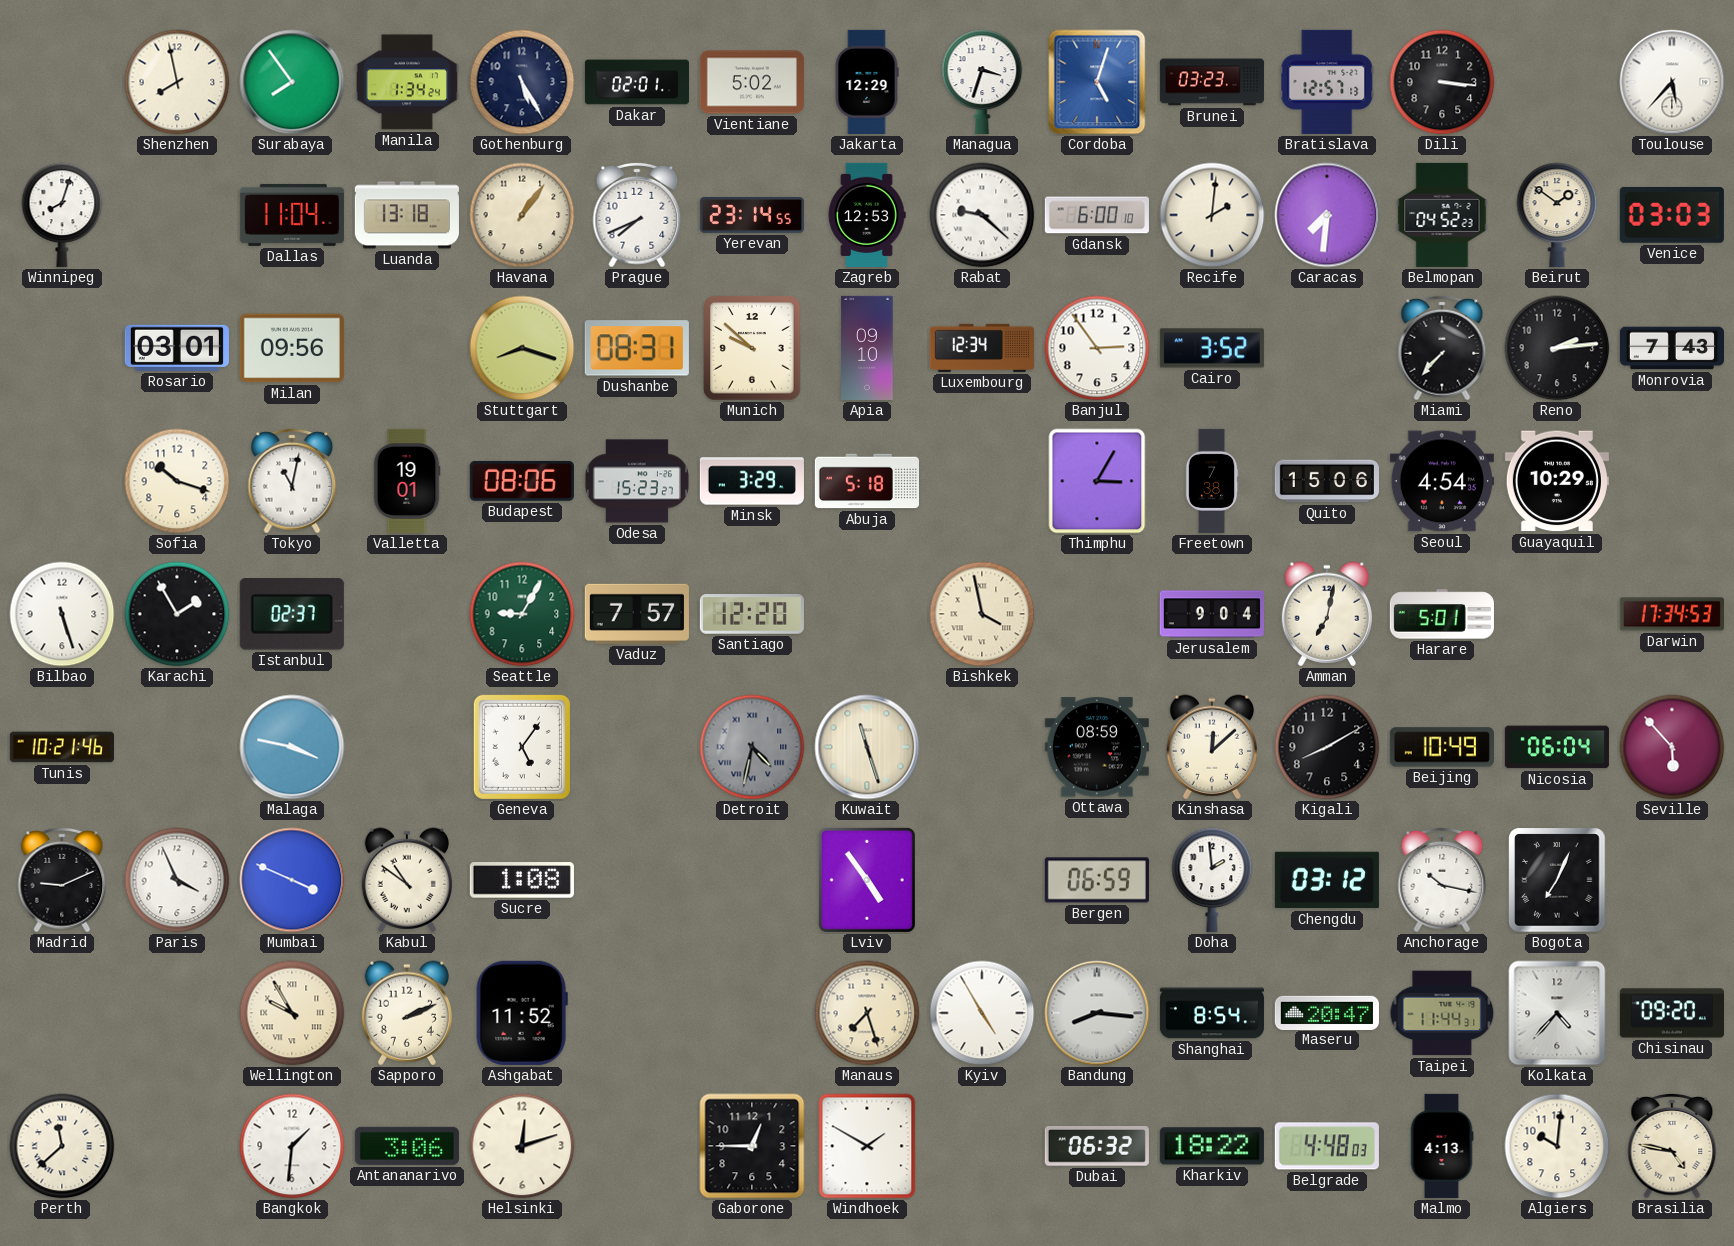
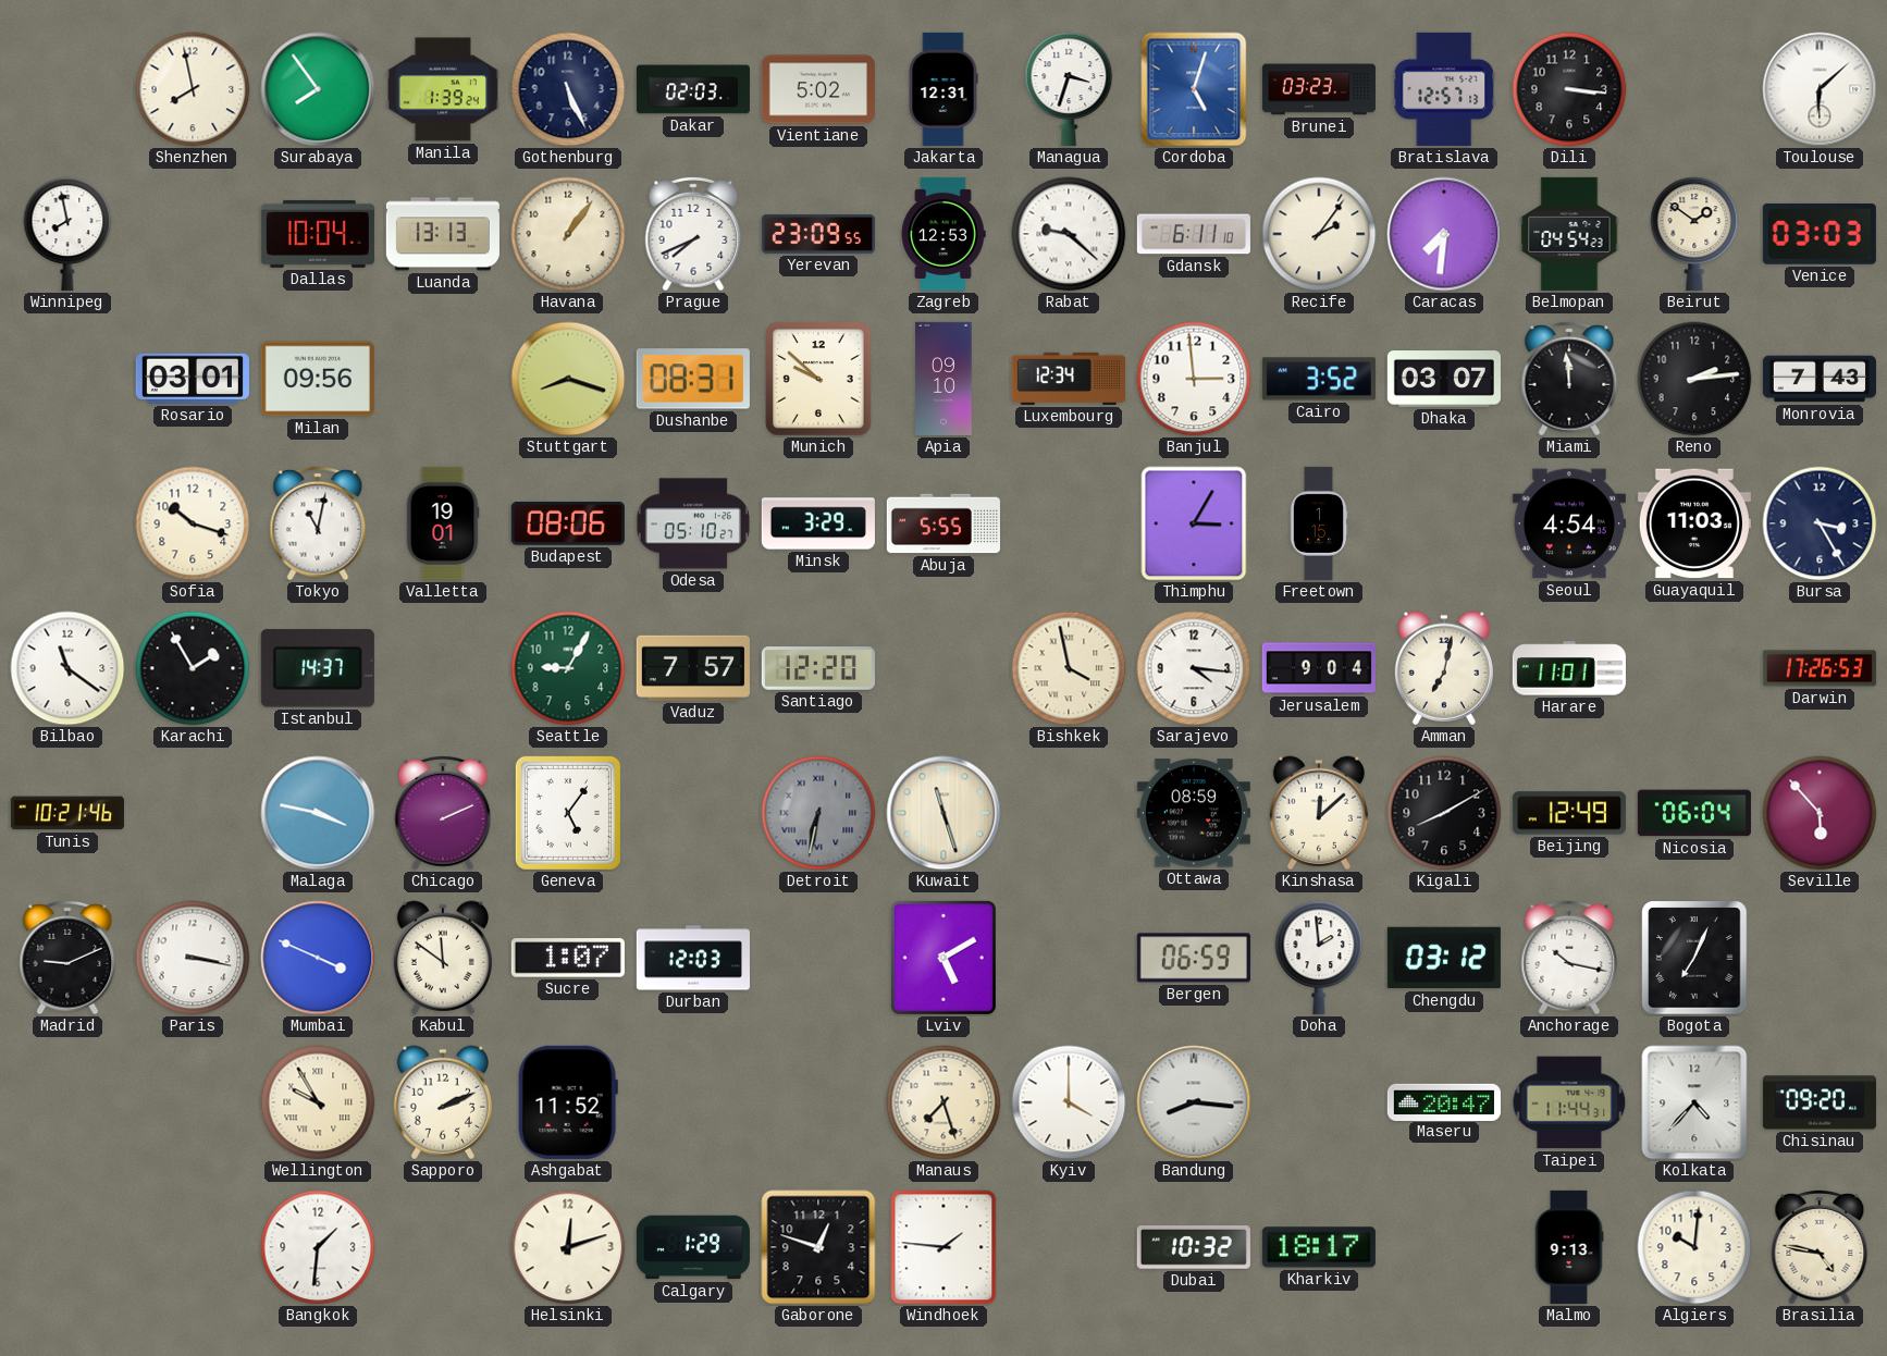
Manila: 1:34 -> 1:39
Gothenburg: 5:25 -> 5:26
Dakar: 02:01 -> 02:03
Jakarta: 12:29 -> 12:31
Toulouse: 5:37 -> 6:08
Winnipeg: 8:03 -> 7:58
Dallas: 11:04 -> 10:04
Luanda: 13:18 -> 13:13
Yerevan: 23:14 -> 23:09
Gdansk: 6:00 -> 6:11
Recife: 2:01 -> 2:06
Belmopan: 04:52 -> 04:54
Banjul: 2:54 -> 2:59
Dhaka: none -> 03:07
Miami: 7:37 -> 11:59
Odesa: 15:23 -> 05:10
Abuja: 5:18 -> 5:55
Freetown: 7:38 -> 1:15
Quito: 15:06 -> none
Guayaquil: 10:29 -> 11:03
Bursa: none -> 3:25
Bilbao: 5:27 -> 11:21
Istanbul: 02:37 -> 14:37
Sarajevo: none -> 4:16
Harare: 5:01 -> 11:01
Darwin: 17:34 -> 17:26
Chicago: none -> 2:11
Detroit: 4:32 -> 6:32
Beijing: 10:49 -> 12:49
Paris: 3:56 -> 3:17
Kabul: 10:51 -> 11:51
Sucre: 1:08 -> 1:07
Durban: none -> 12:03
Lviv: 4:54 -> 5:10
Kyiv: 4:55 -> 4:00
Shanghai: 8:54 -> none
Perth: 11:38 -> none
Antananarivo: 3:06 -> none
Calgary: none -> 1:29
Gaborone: 12:45 -> 12:48
Windhoek: 1:50 -> 1:46
Dubai: 06:32 -> 10:32
Kharkiv: 18:22 -> 18:17
Belgrade: 4:48 -> none
Malmo: 4:13 -> 9:13
